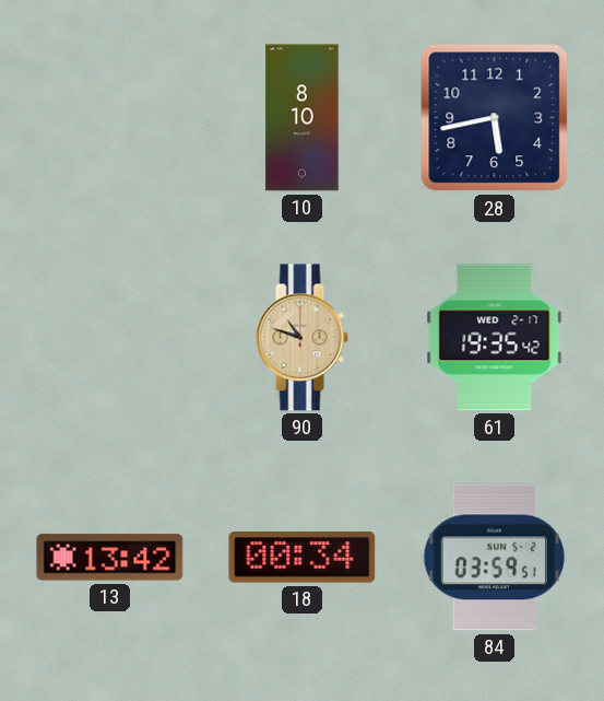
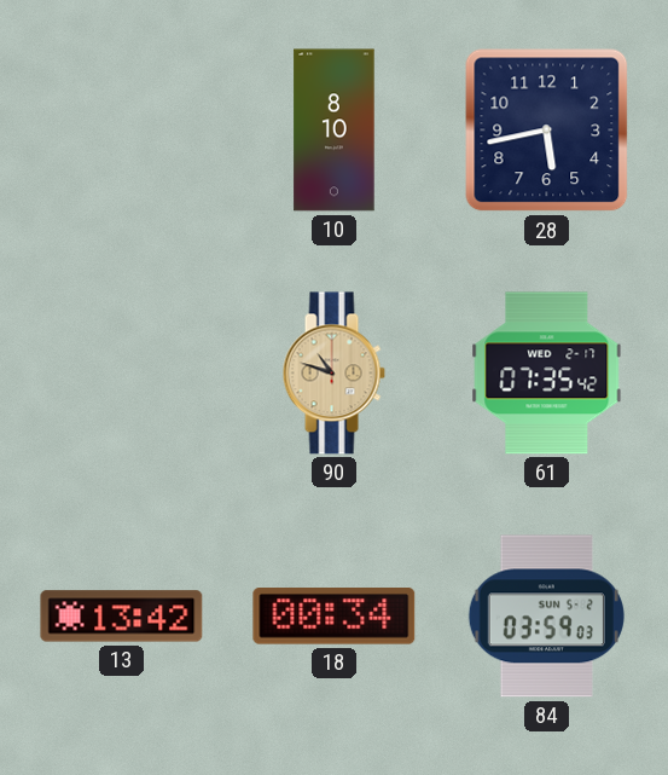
61: 19:35 -> 07:35
84: 03:59:51 -> 03:59:03
